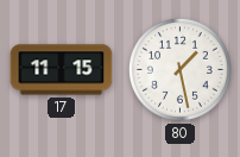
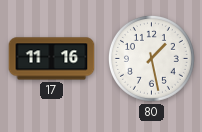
17: 11:15 -> 11:16
